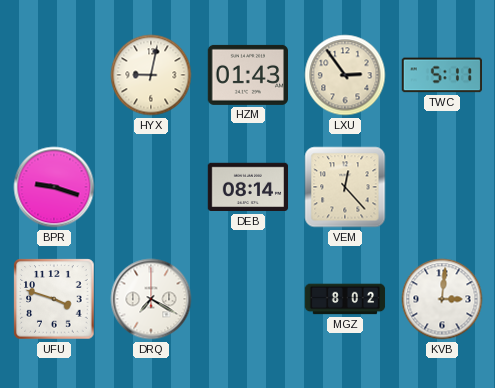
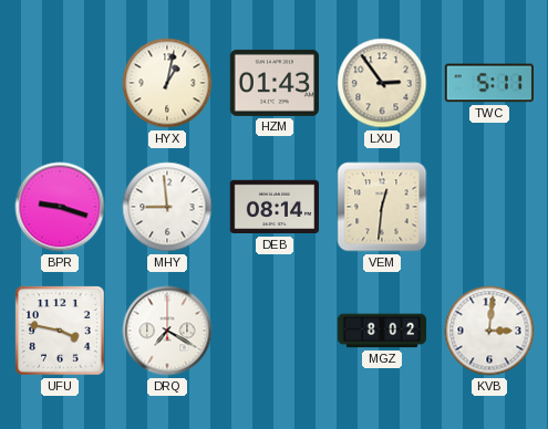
HYX: 9:02 -> 1:02
MHY: none -> 8:59
VEM: 12:23 -> 12:31
UFU: 3:48 -> 3:47
